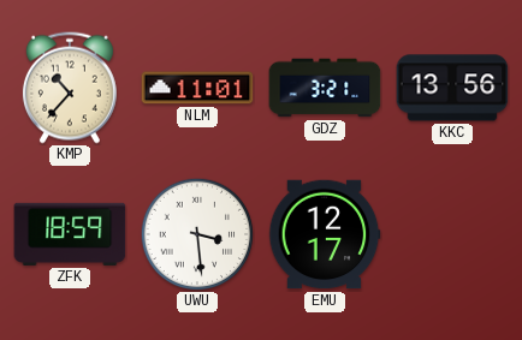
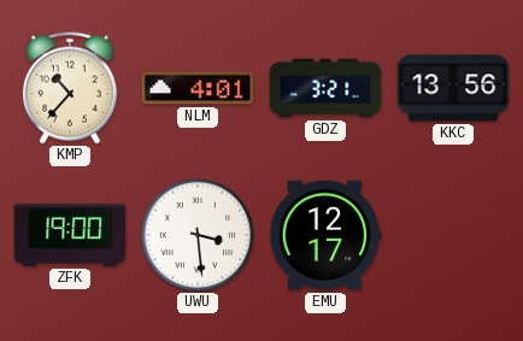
NLM: 11:01 -> 4:01
ZFK: 18:59 -> 19:00
